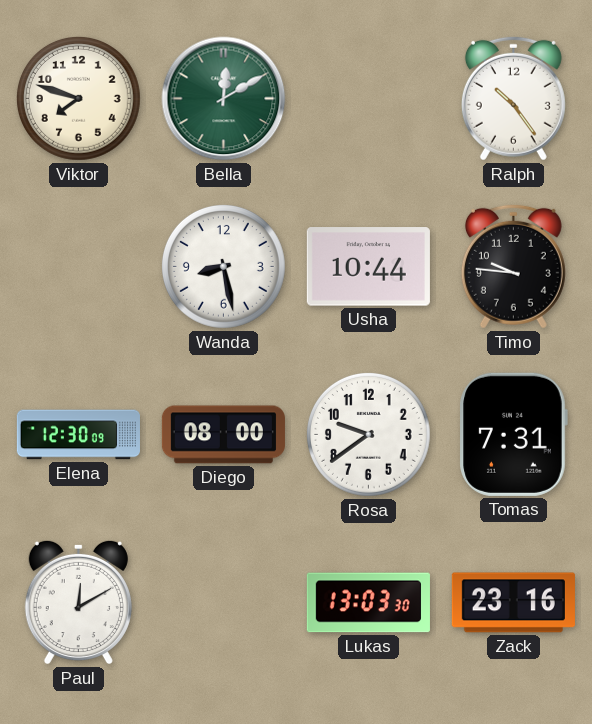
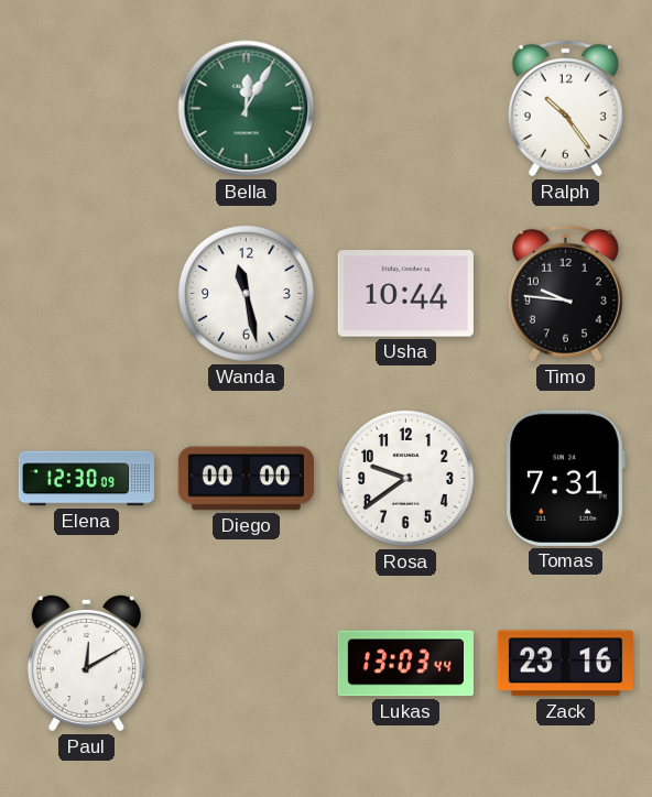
Viktor: 7:48 -> none
Bella: 12:10 -> 12:05
Wanda: 8:28 -> 11:28
Diego: 08:00 -> 00:00
Lukas: 13:03:30 -> 13:03:44
